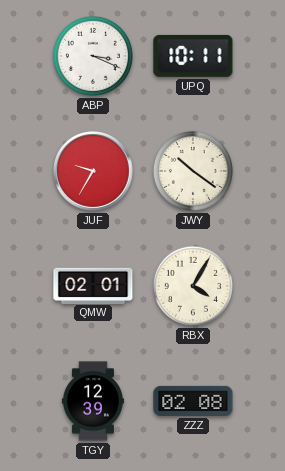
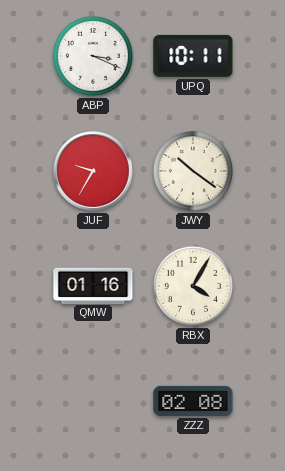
QMW: 02:01 -> 01:16
TGY: 12:39 -> none
